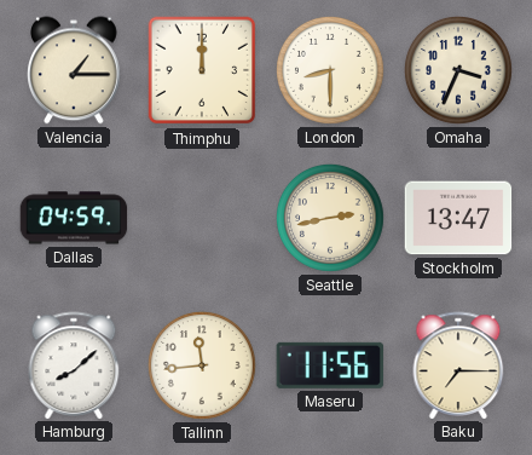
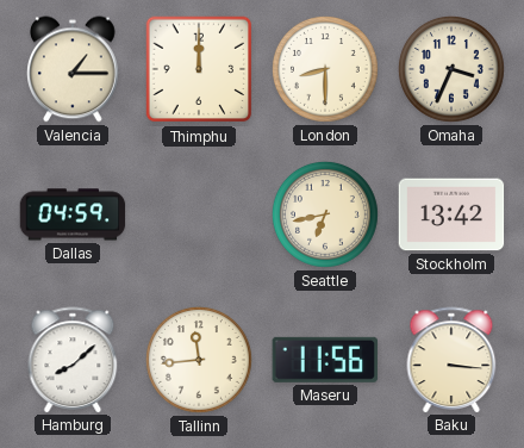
Seattle: 2:43 -> 6:43
Stockholm: 13:47 -> 13:42
Baku: 7:15 -> 3:16
